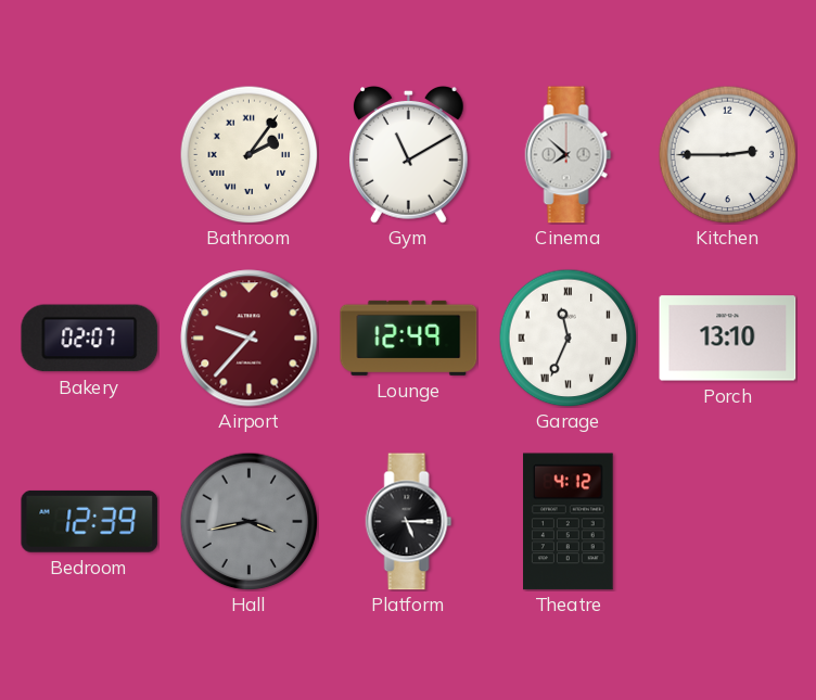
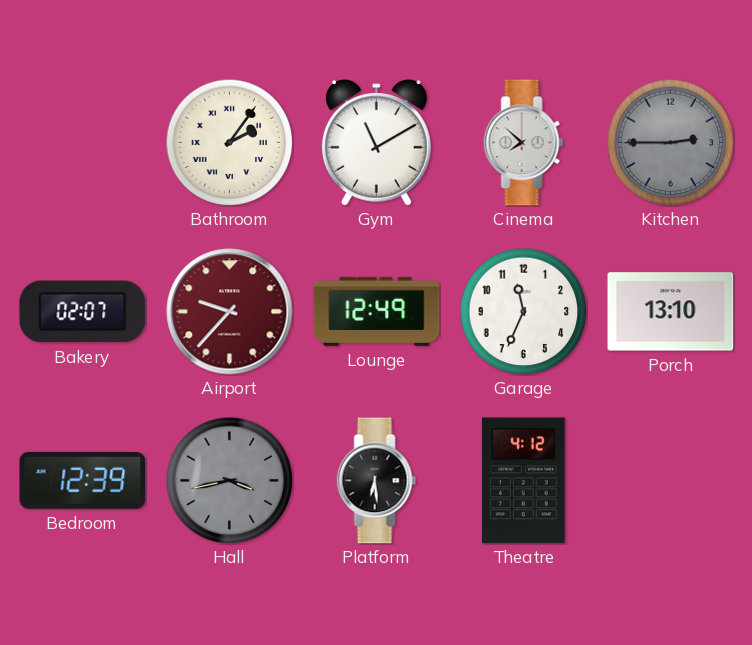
Kitchen dial: white -> grey
Garage numerals: Roman -> Arabic
Platform: 5:15 -> 6:29
